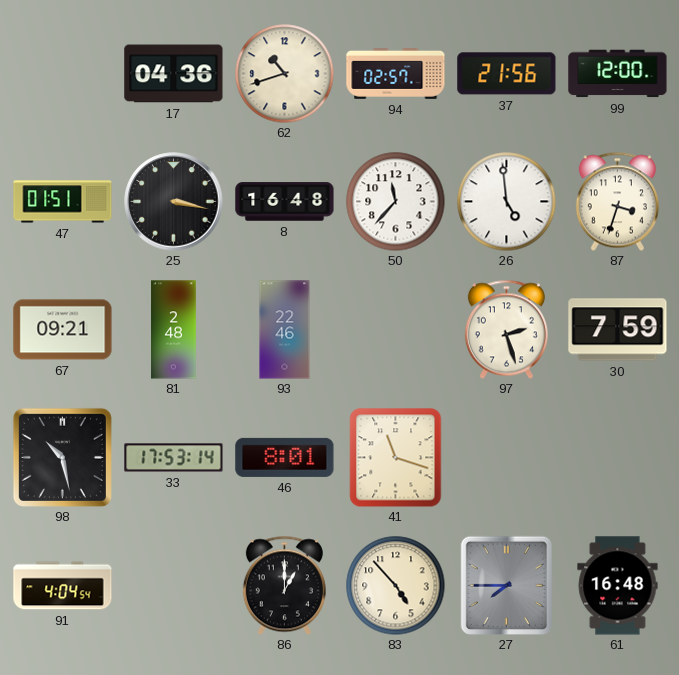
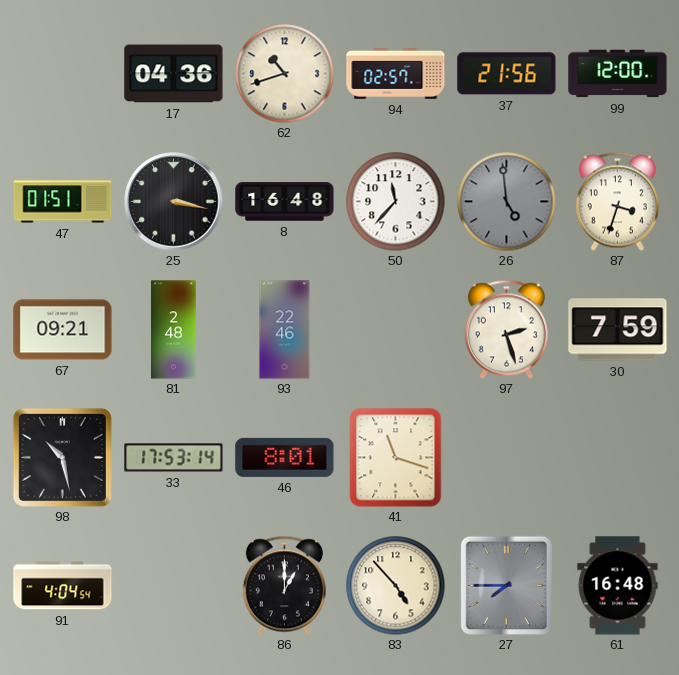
26 dial: white -> grey
